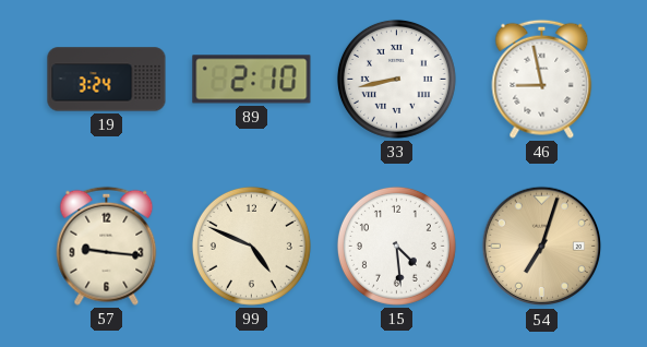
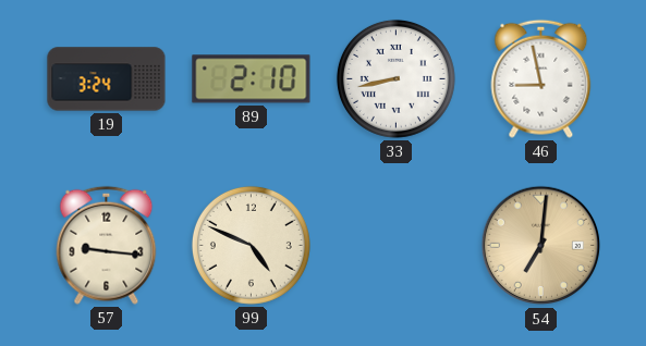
15: 4:29 -> none
54: 7:03 -> 7:01
